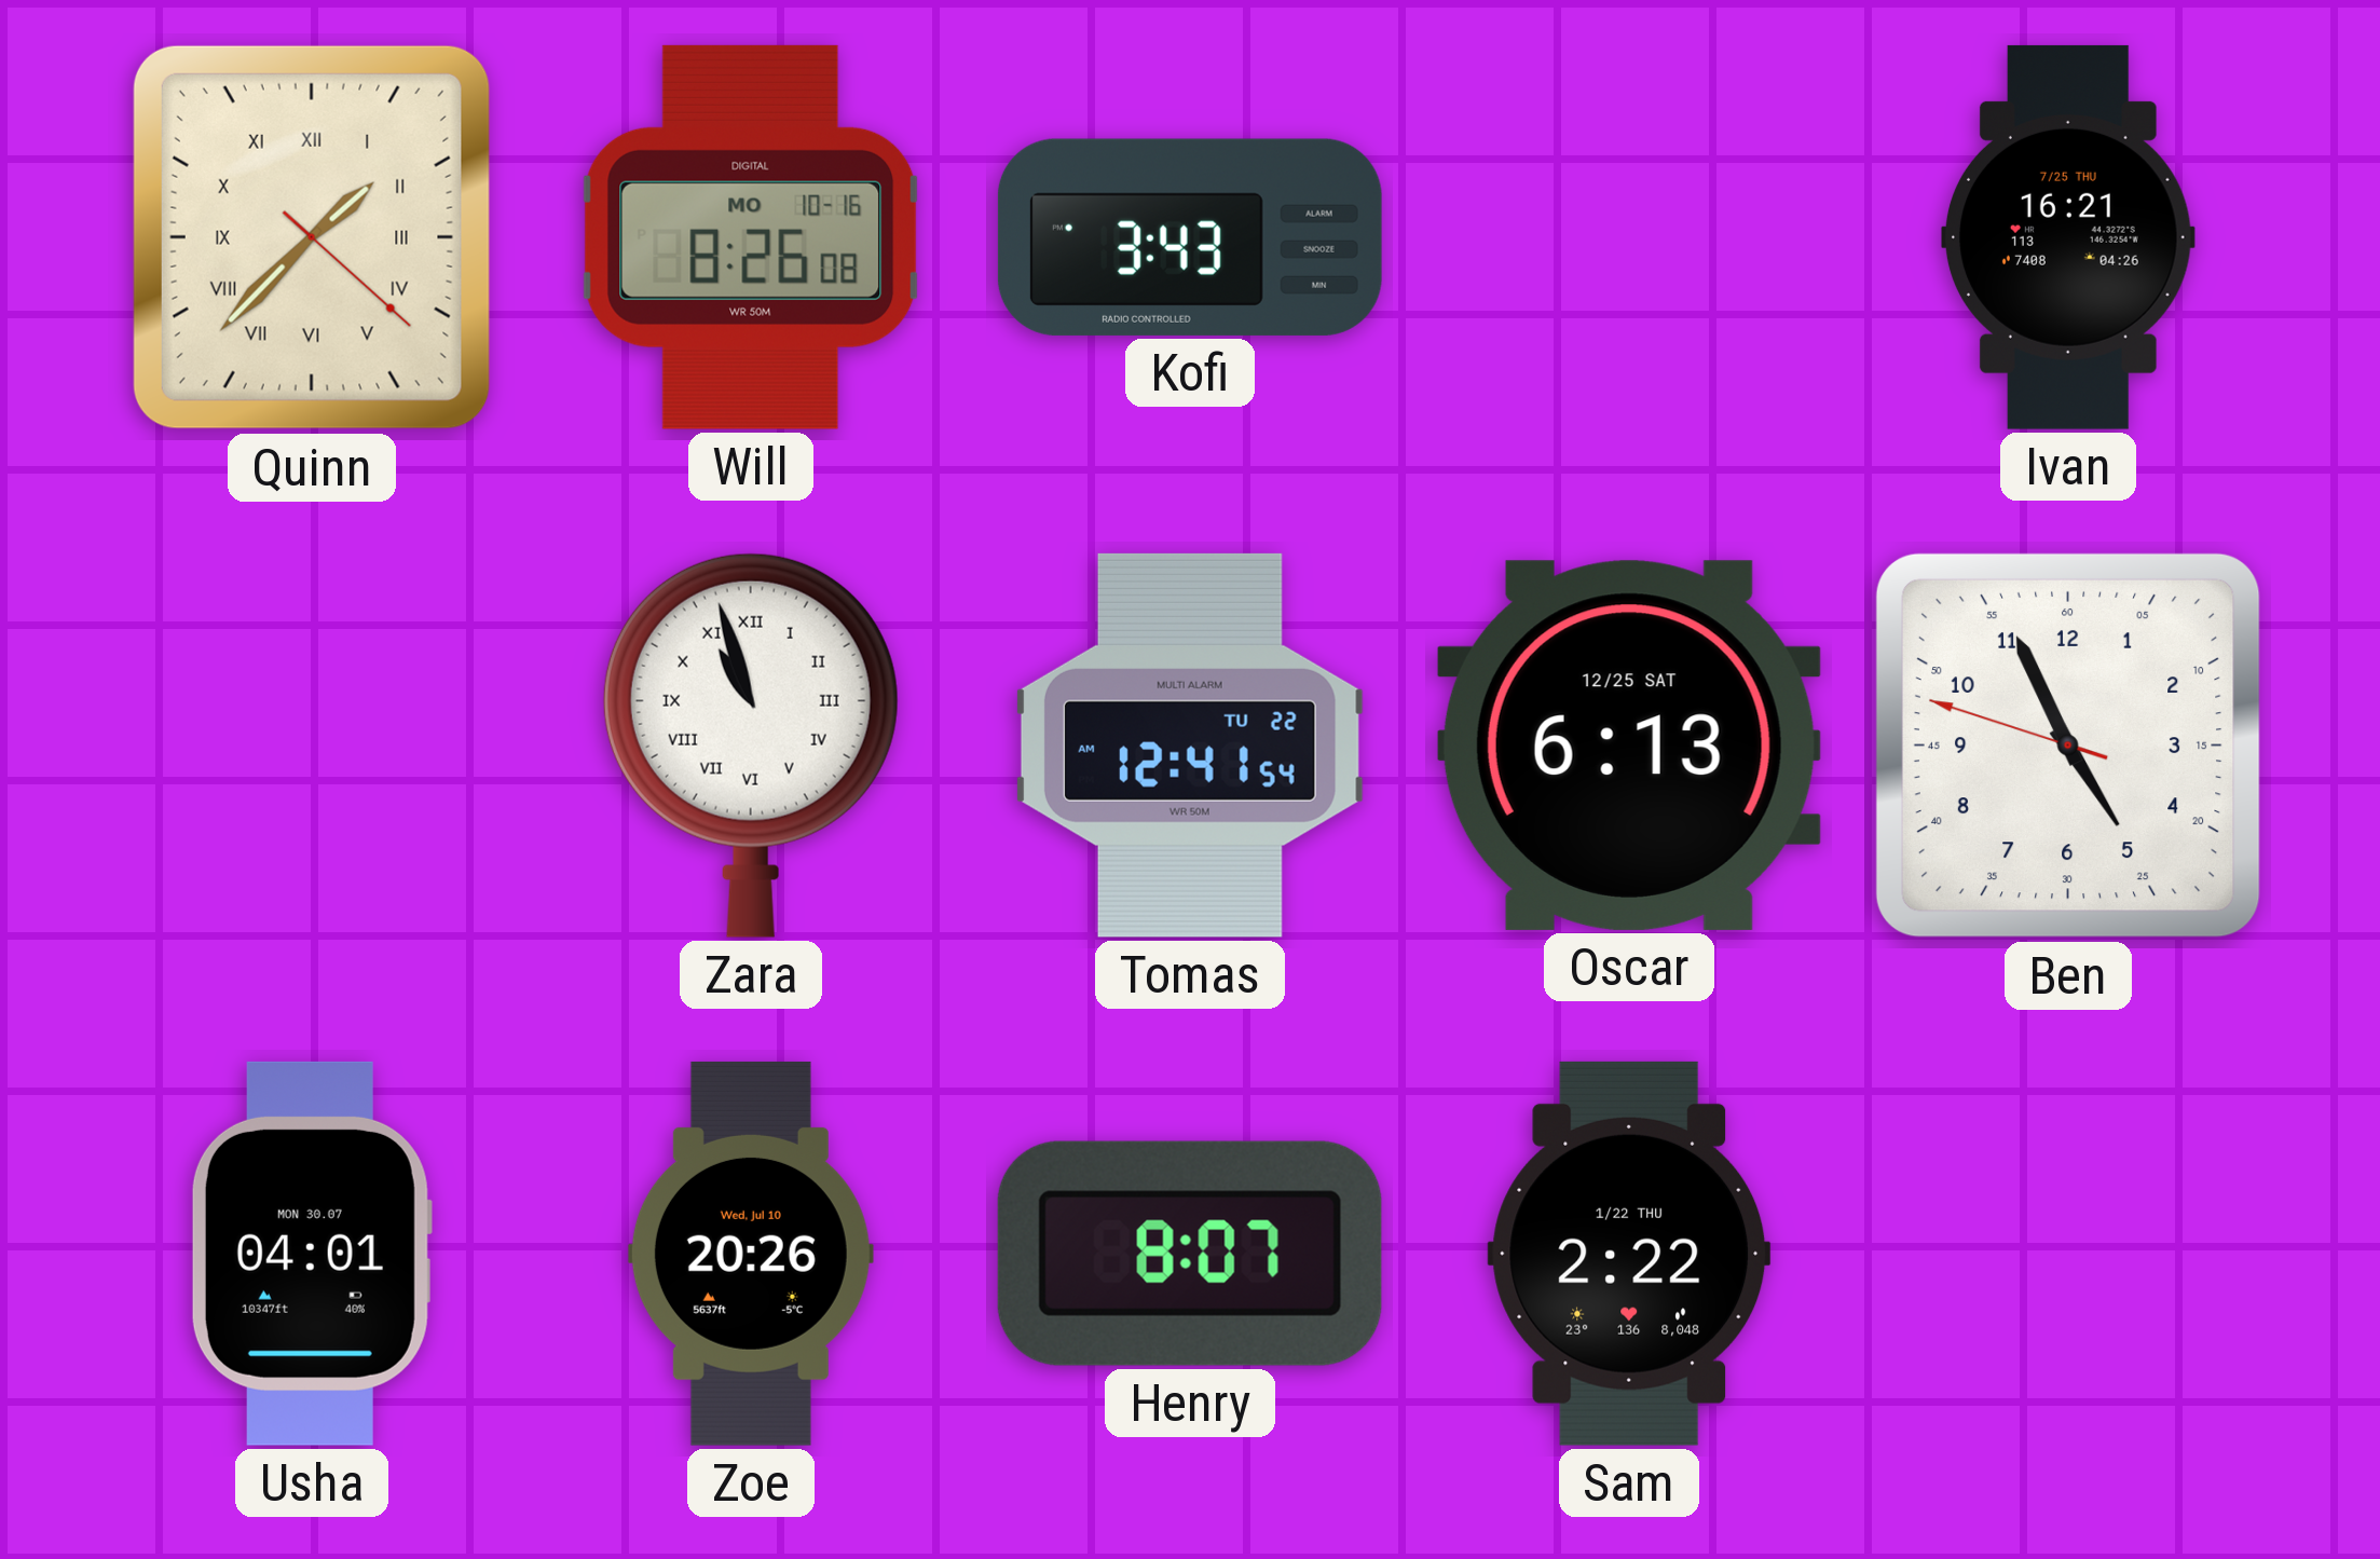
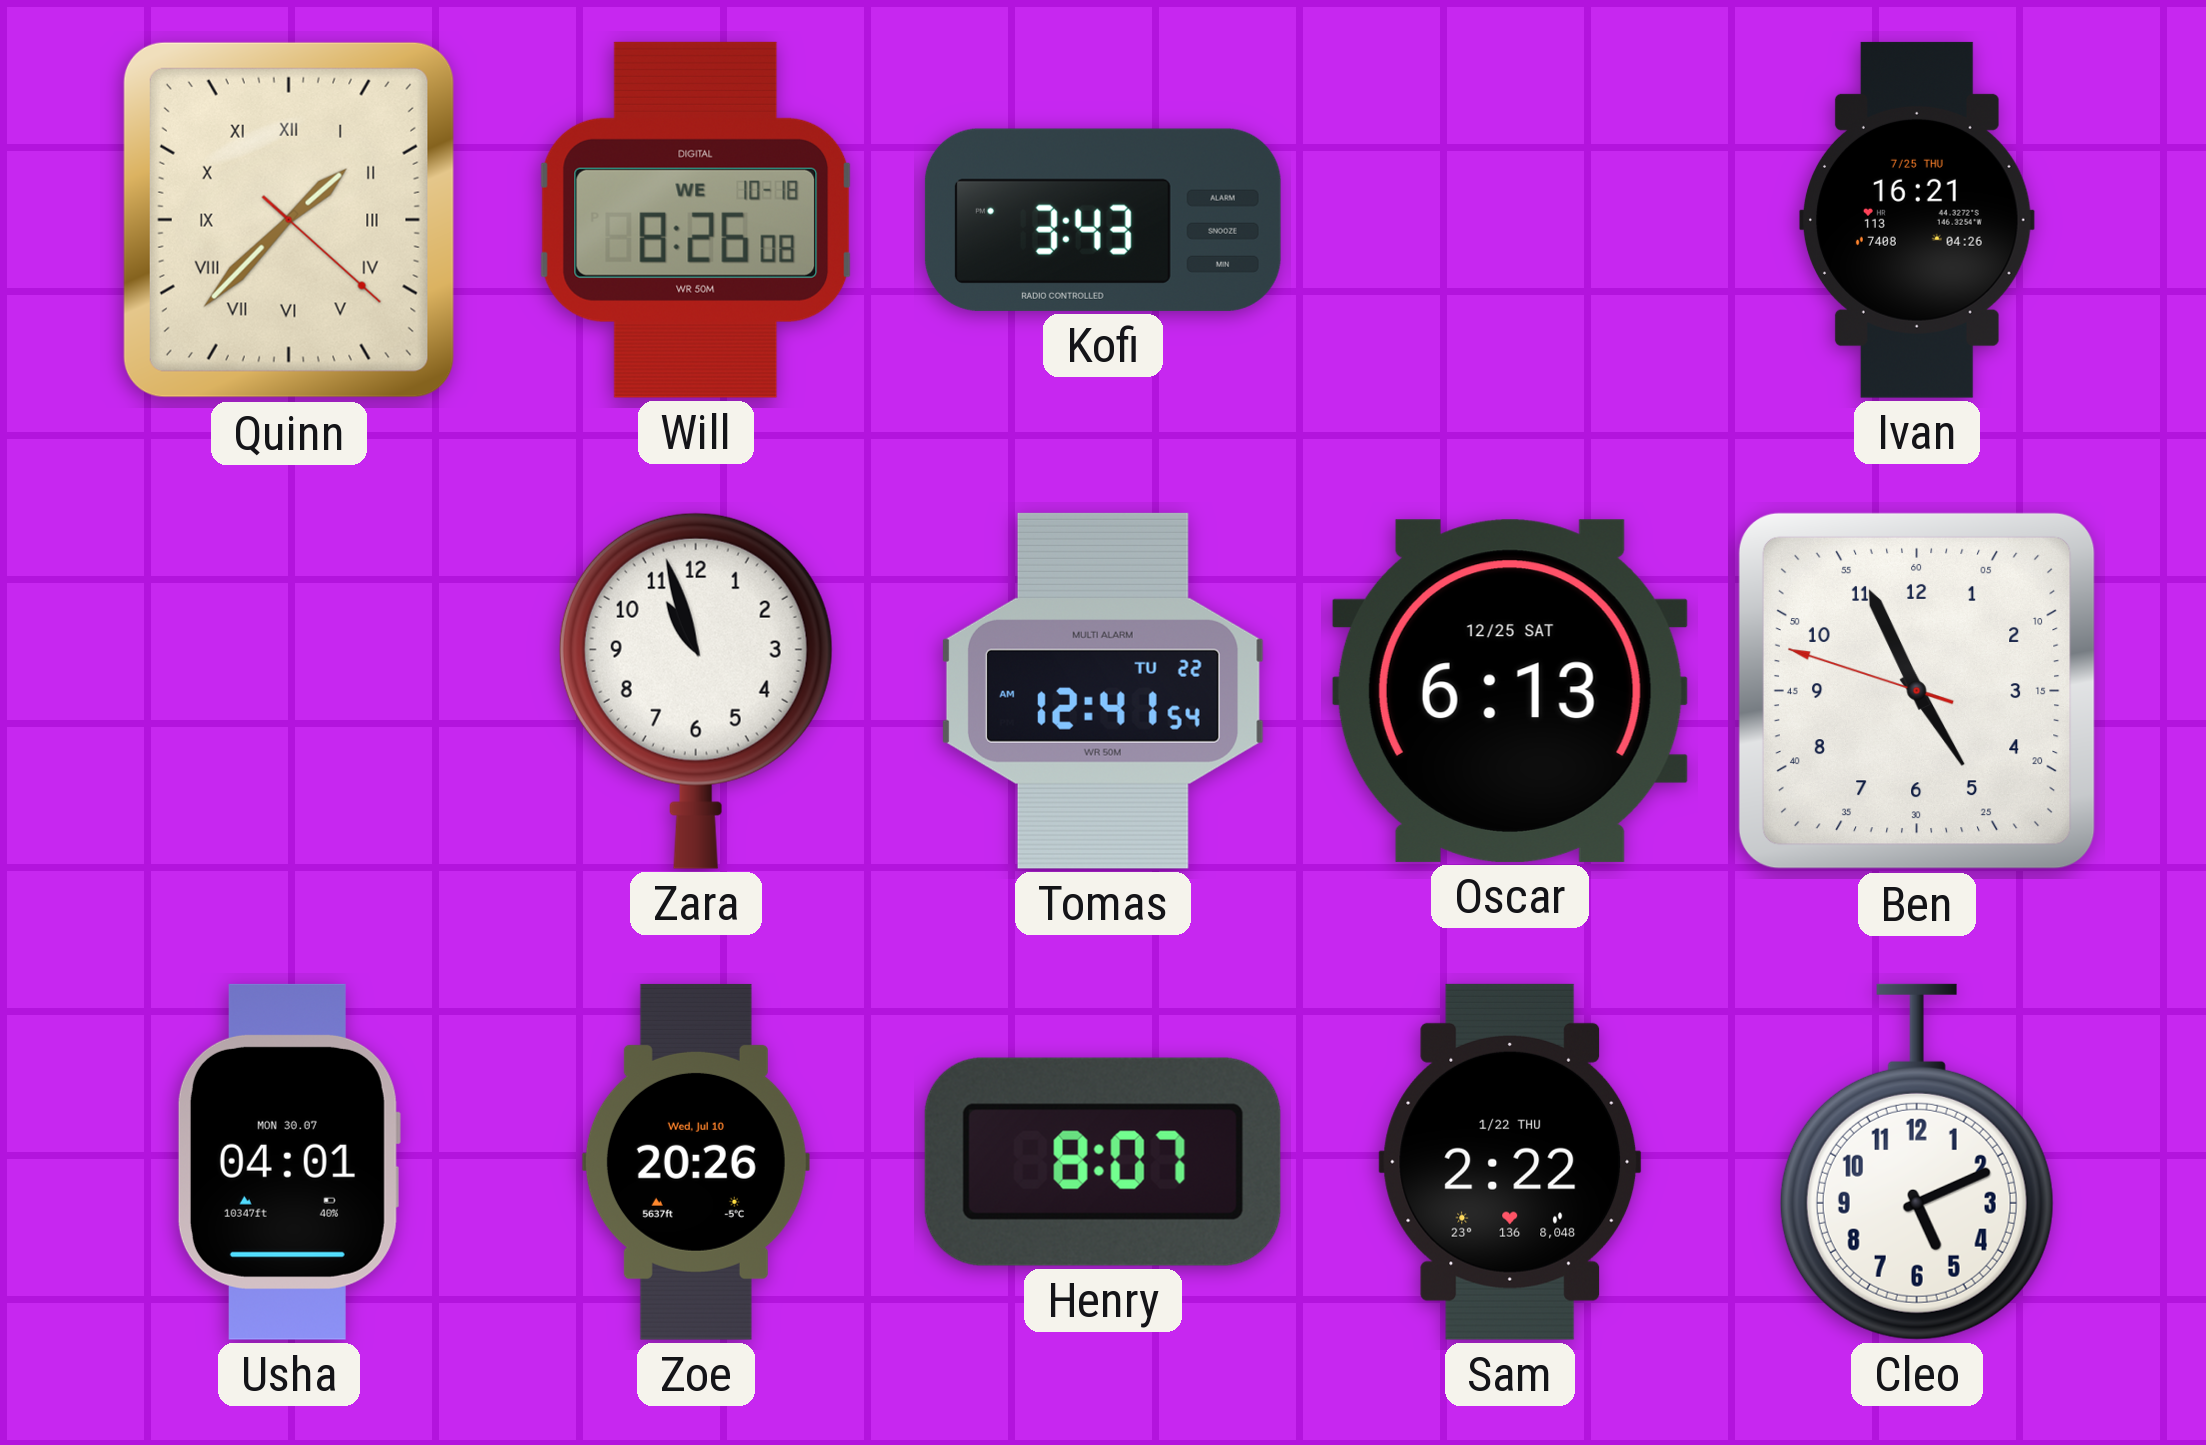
Will date: MO 10-16 -> WE 10-18
Zara numerals: Roman -> Arabic
Cleo: none -> 5:11
